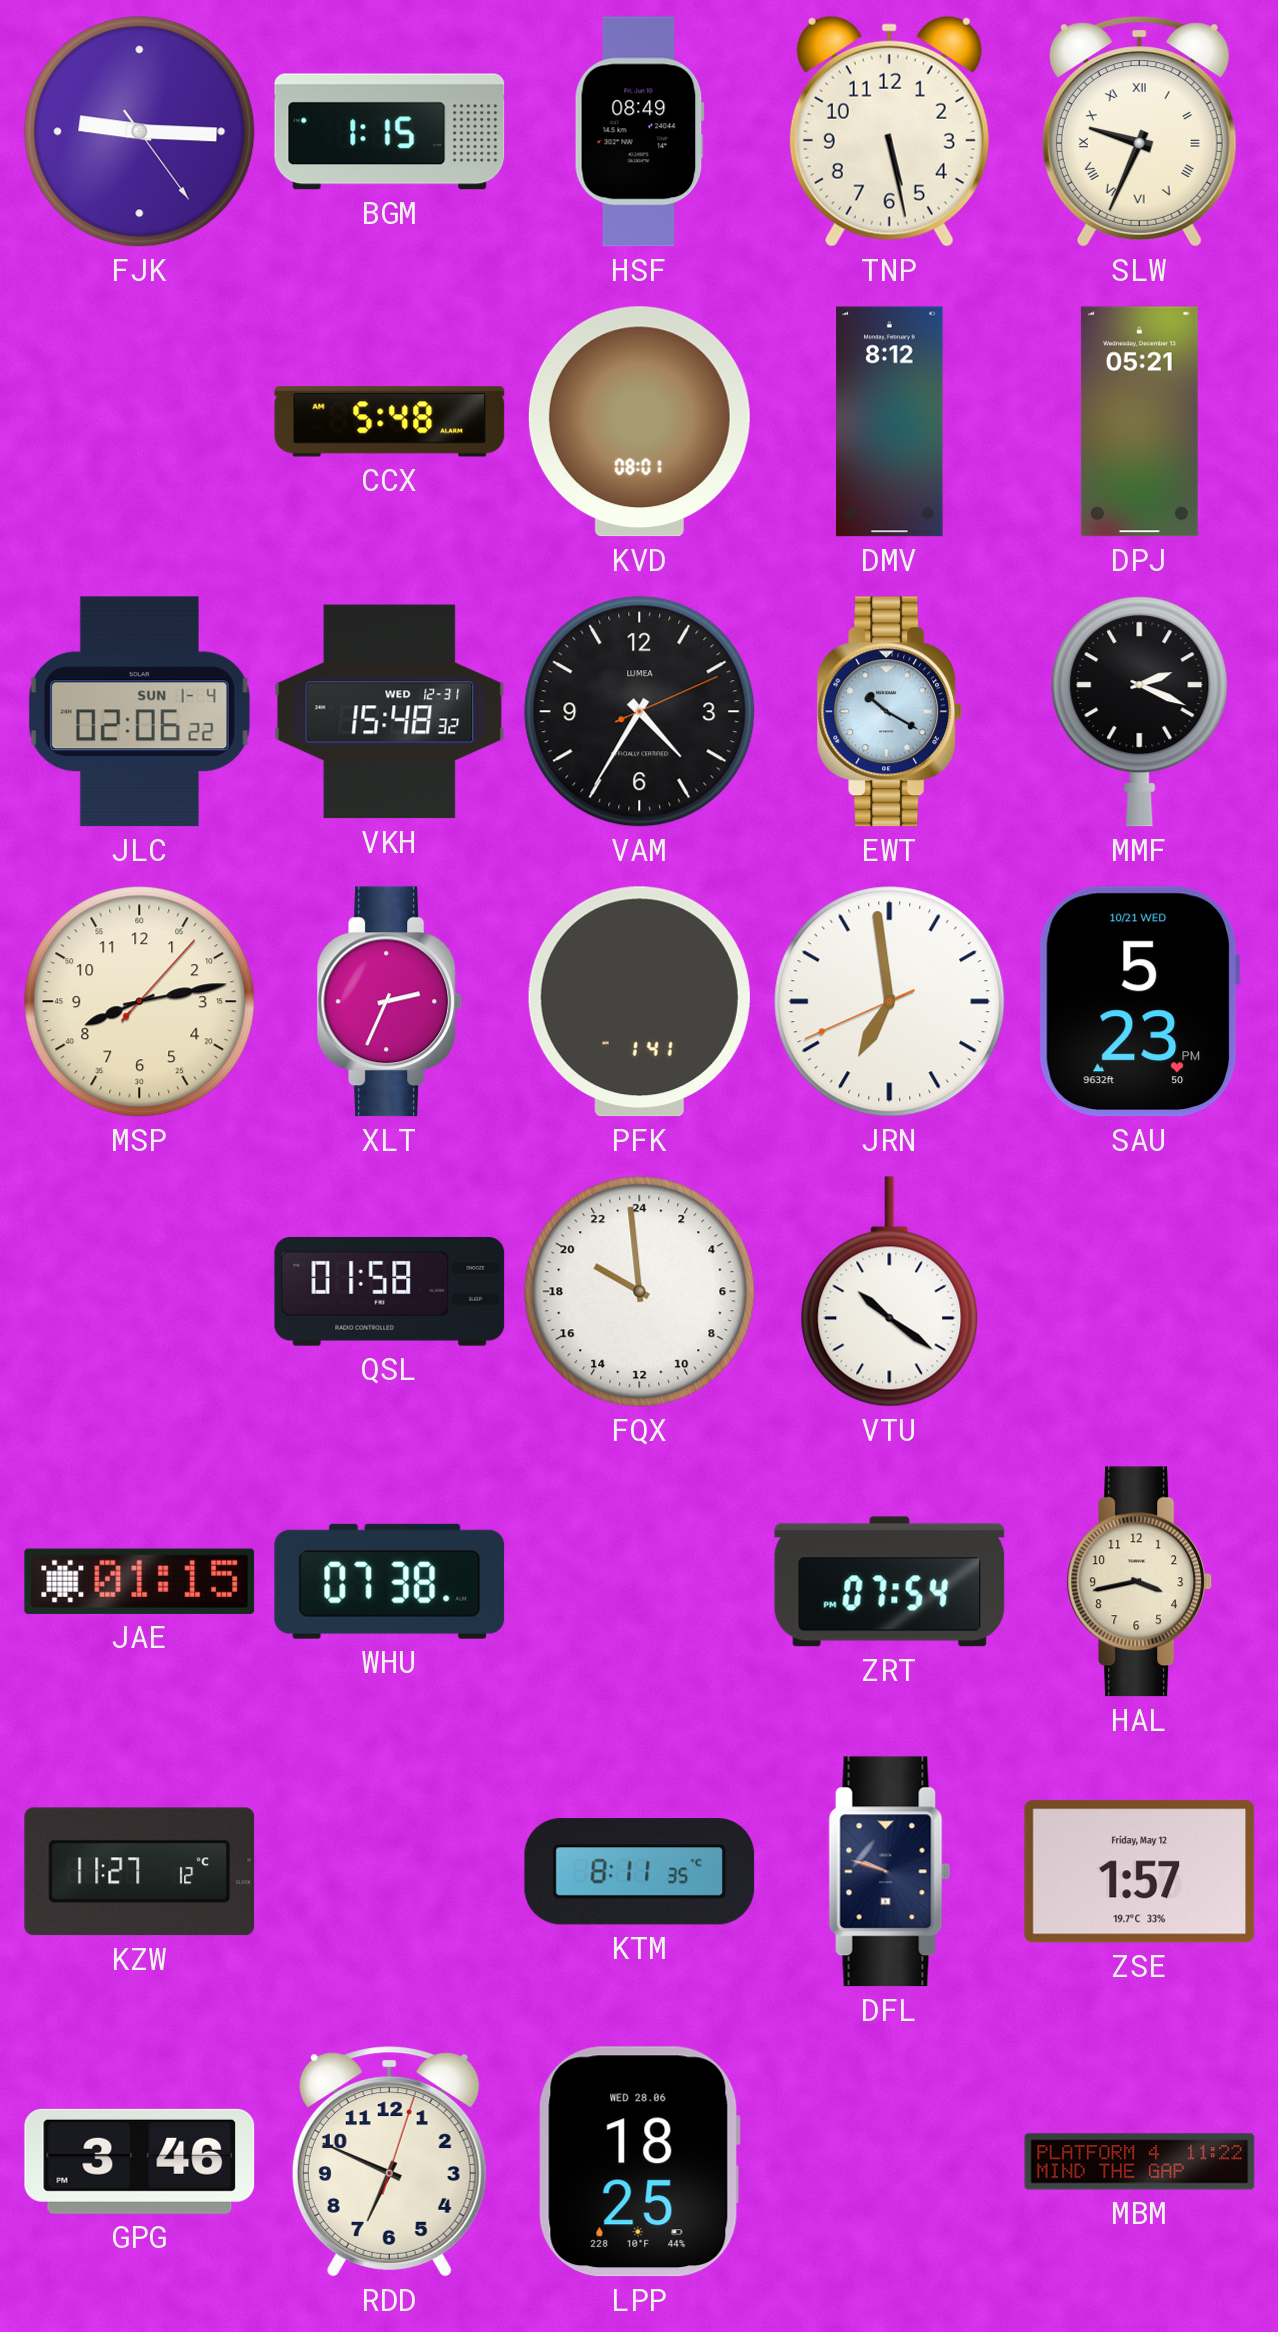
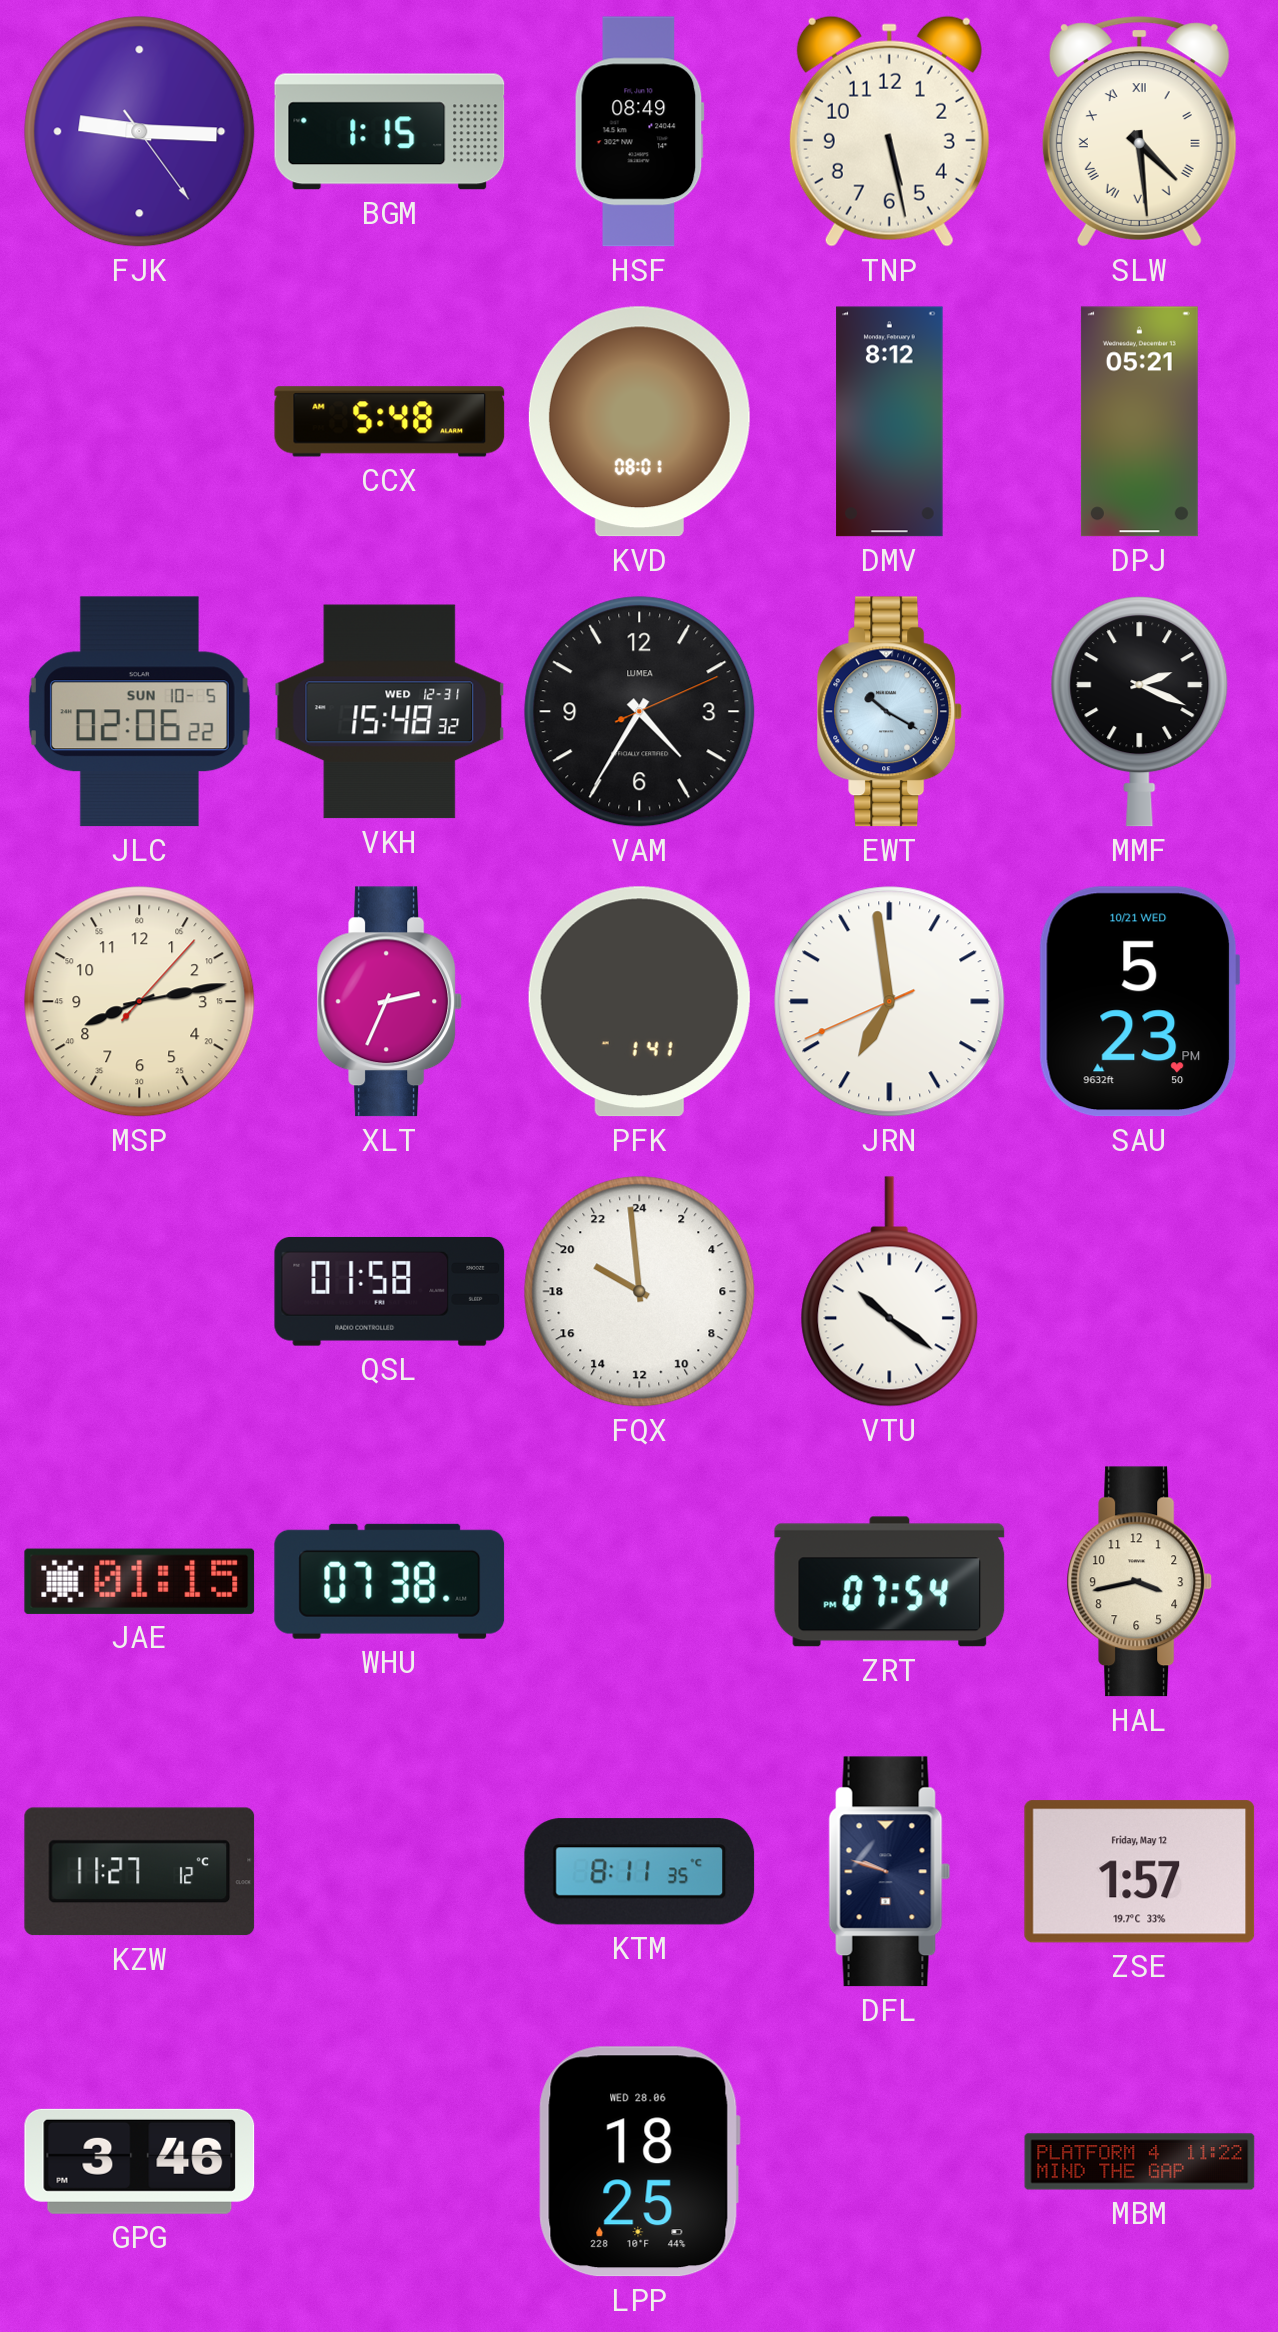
SLW: 9:34 -> 4:29
JLC date: SUN 1-4 -> SUN 10-5
RDD: 6:49 -> none
